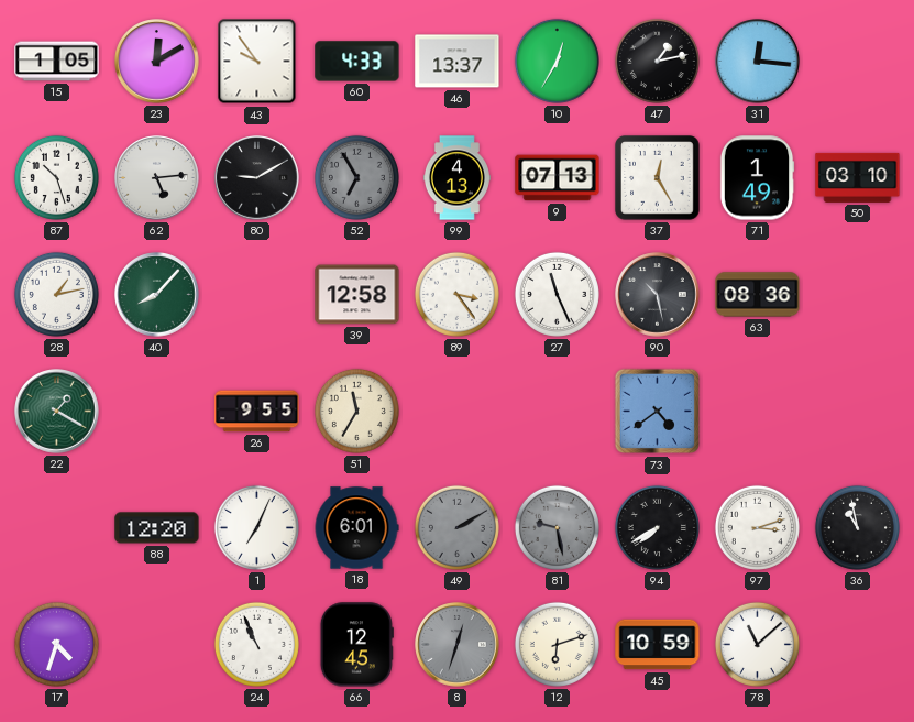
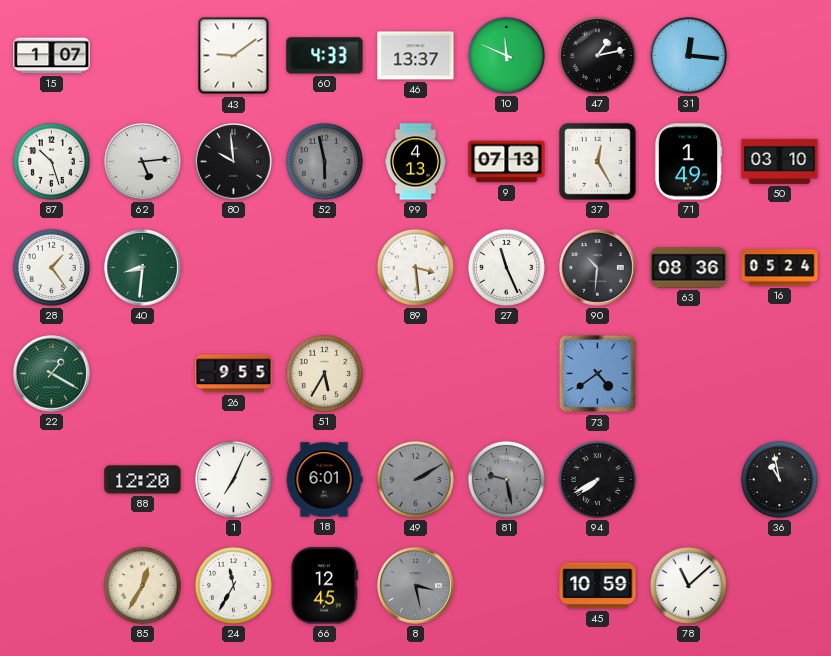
15: 1:05 -> 1:07
23: 12:10 -> none
43: 9:54 -> 9:09
10: 12:35 -> 11:49
80: 9:10 -> 9:59
52: 6:55 -> 5:58
28: 1:13 -> 1:24
40: 8:07 -> 8:31
39: 12:58 -> none
89: 3:24 -> 3:29
90: 10:28 -> 10:31
16: none -> 05:24
51: 11:35 -> 5:35
97: 3:12 -> none
17: 4:33 -> none
85: none -> 12:35
24: 10:56 -> 11:35
8: 12:33 -> 3:28
12: 6:12 -> none
